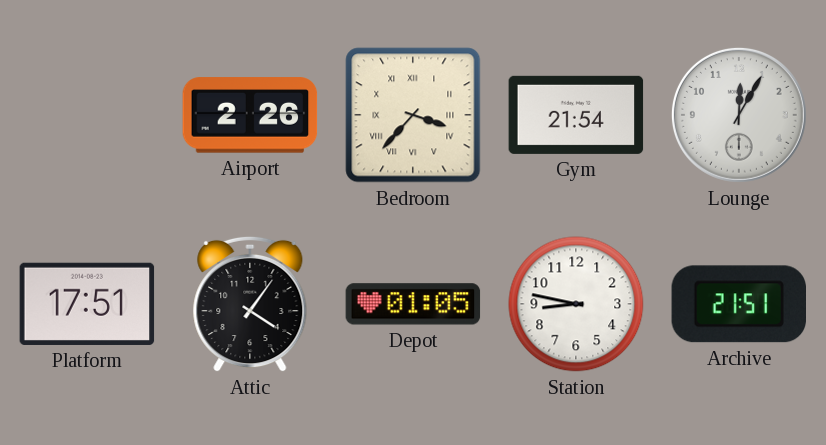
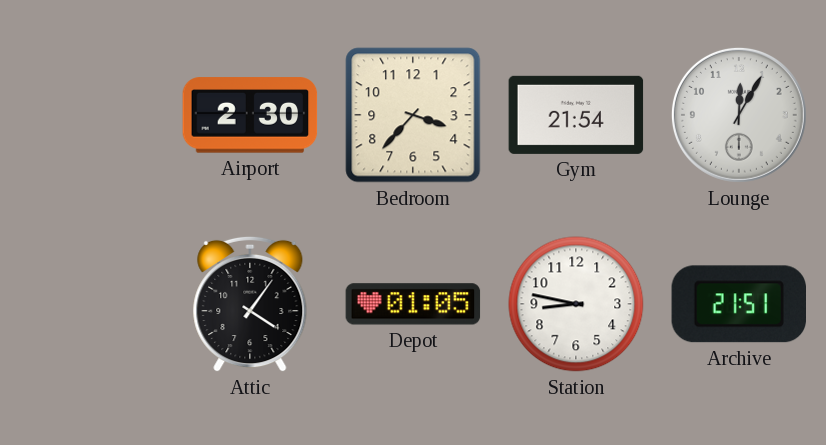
Airport: 2:26 -> 2:30
Bedroom numerals: Roman -> Arabic
Platform: 17:51 -> none
